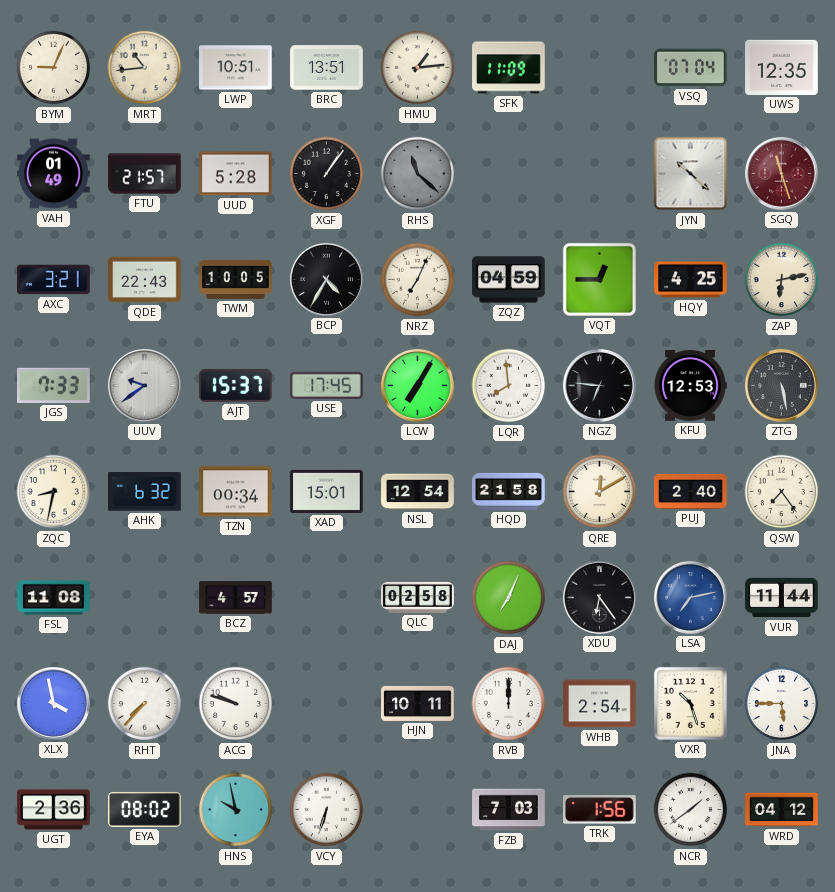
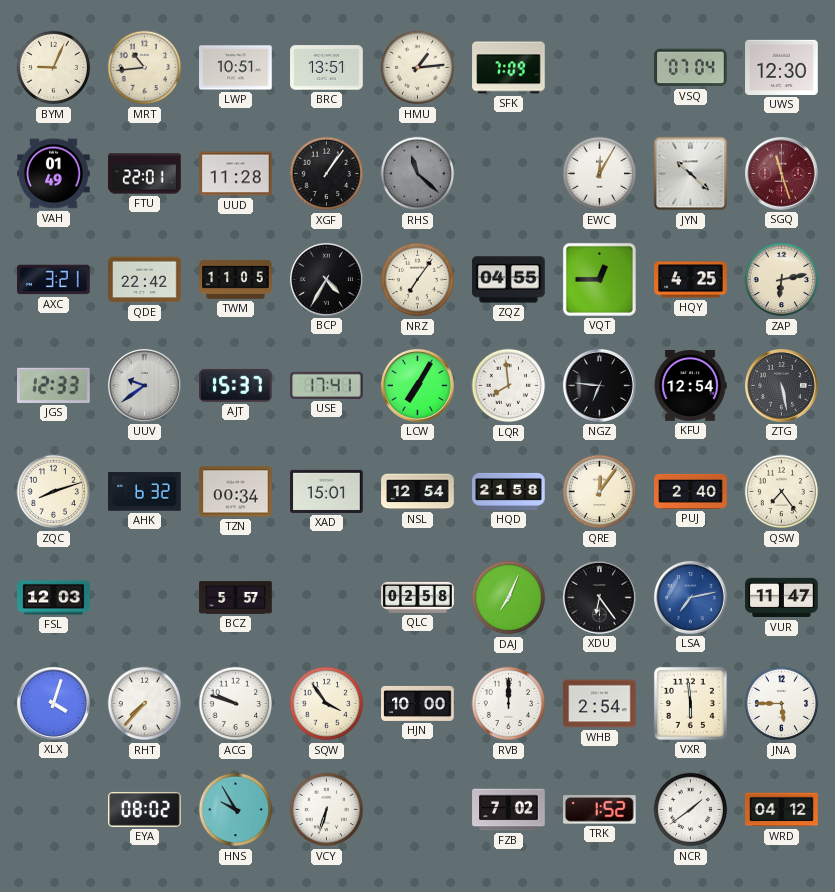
SFK: 11:09 -> 7:09
UWS: 12:35 -> 12:30
FTU: 21:57 -> 22:01
UUD: 5:28 -> 11:28
EWC: none -> 12:05
QDE: 22:43 -> 22:42
TWM: 10:05 -> 11:05
NRZ: 7:04 -> 7:06
ZQZ: 04:59 -> 04:55
JGS: 7:33 -> 12:33
USE: 17:45 -> 17:41
KFU: 12:53 -> 12:54
ZQC: 8:32 -> 8:12
QRE: 12:10 -> 12:06
FSL: 11:08 -> 12:03
BCZ: 4:57 -> 5:57
VUR: 11:44 -> 11:47
XLX: 3:58 -> 4:03
SQW: none -> 3:54
HJN: 10:11 -> 10:00
VXR: 10:27 -> 5:59
UGT: 2:36 -> none
HNS: 9:58 -> 9:55
FZB: 7:03 -> 7:02
TRK: 1:56 -> 1:52
